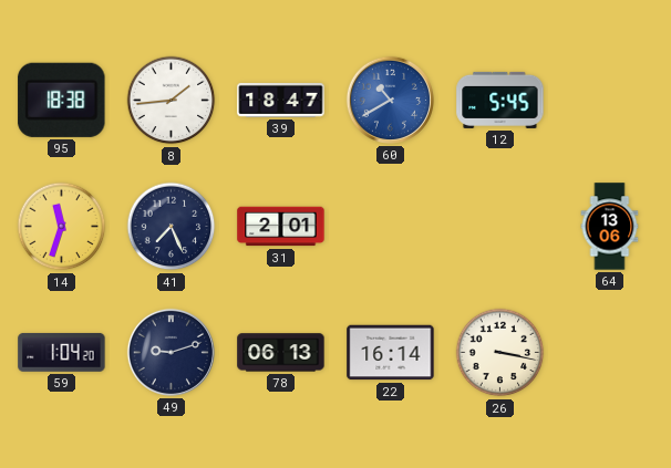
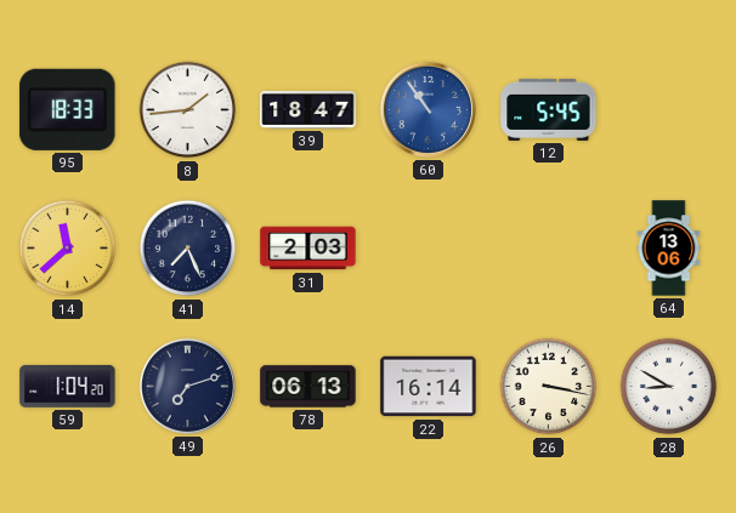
95: 18:38 -> 18:33
60: 10:40 -> 10:54
14: 11:33 -> 11:38
31: 2:01 -> 2:03
49: 9:12 -> 7:12
28: none -> 8:50
